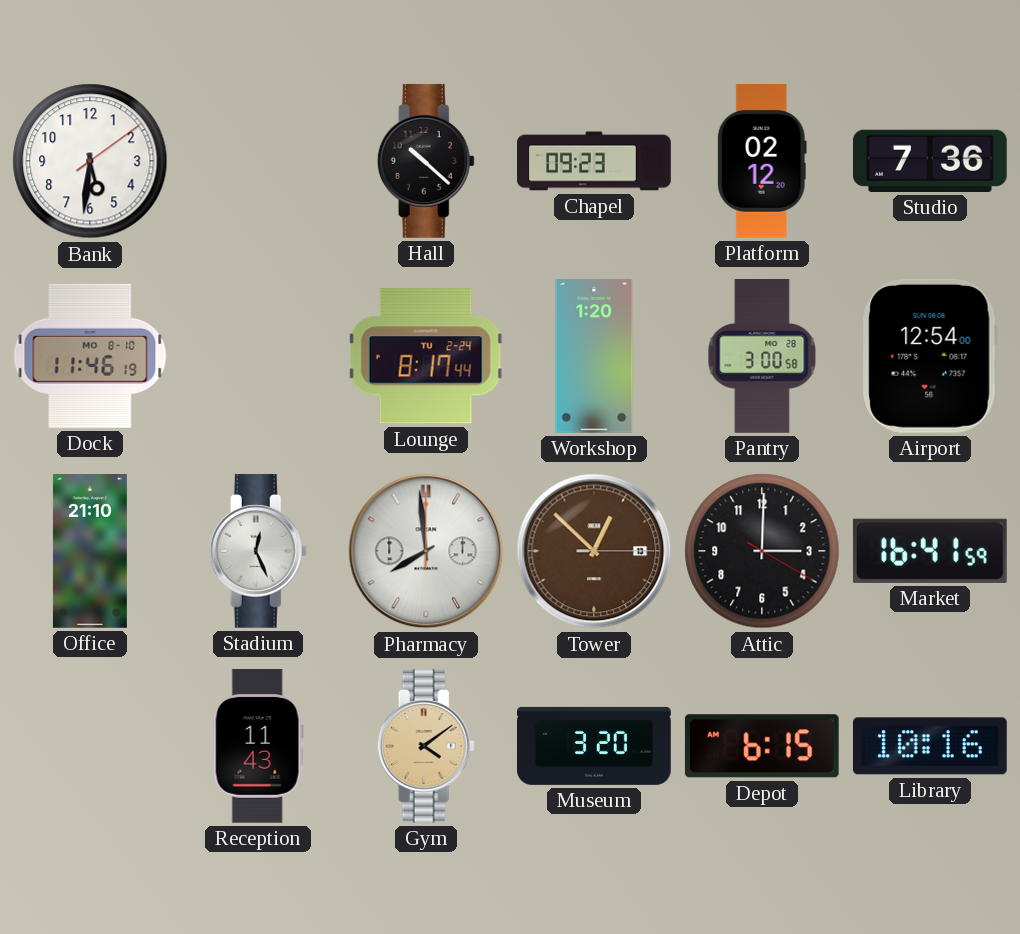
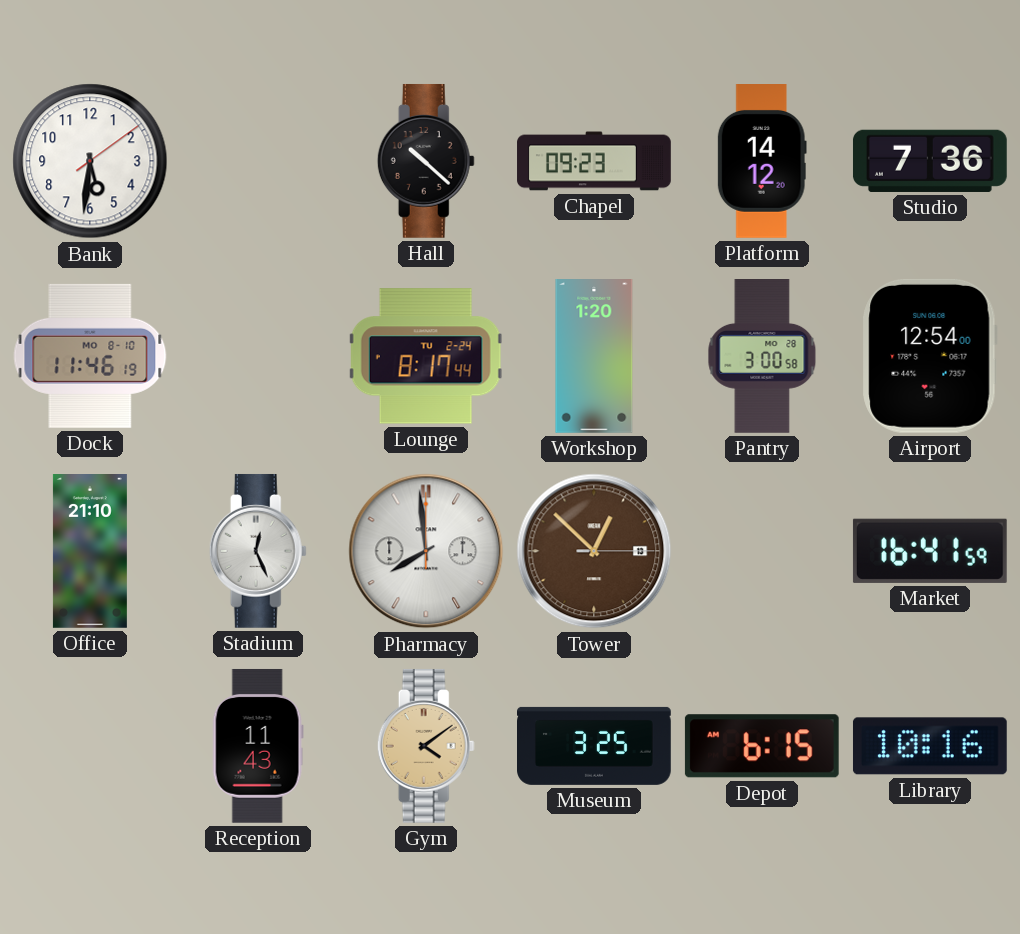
Platform: 02:12 -> 14:12
Attic: 3:00 -> none
Museum: 3:20 -> 3:25
